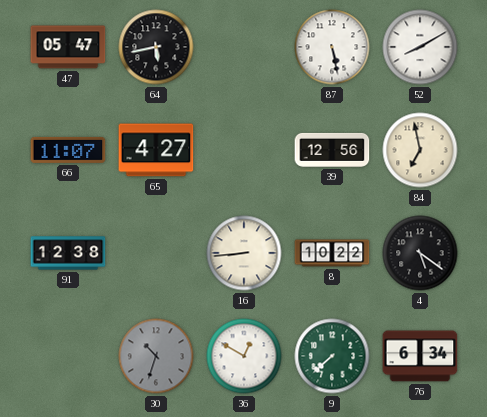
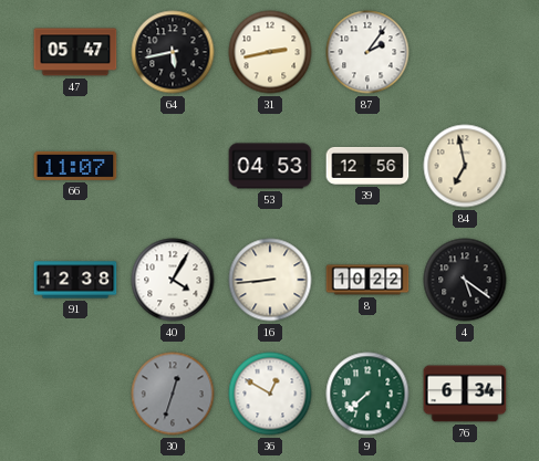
31: none -> 2:43
87: 5:28 -> 2:06
52: 8:10 -> none
65: 4:27 -> none
53: none -> 04:53
40: none -> 4:05
30: 10:33 -> 12:33
